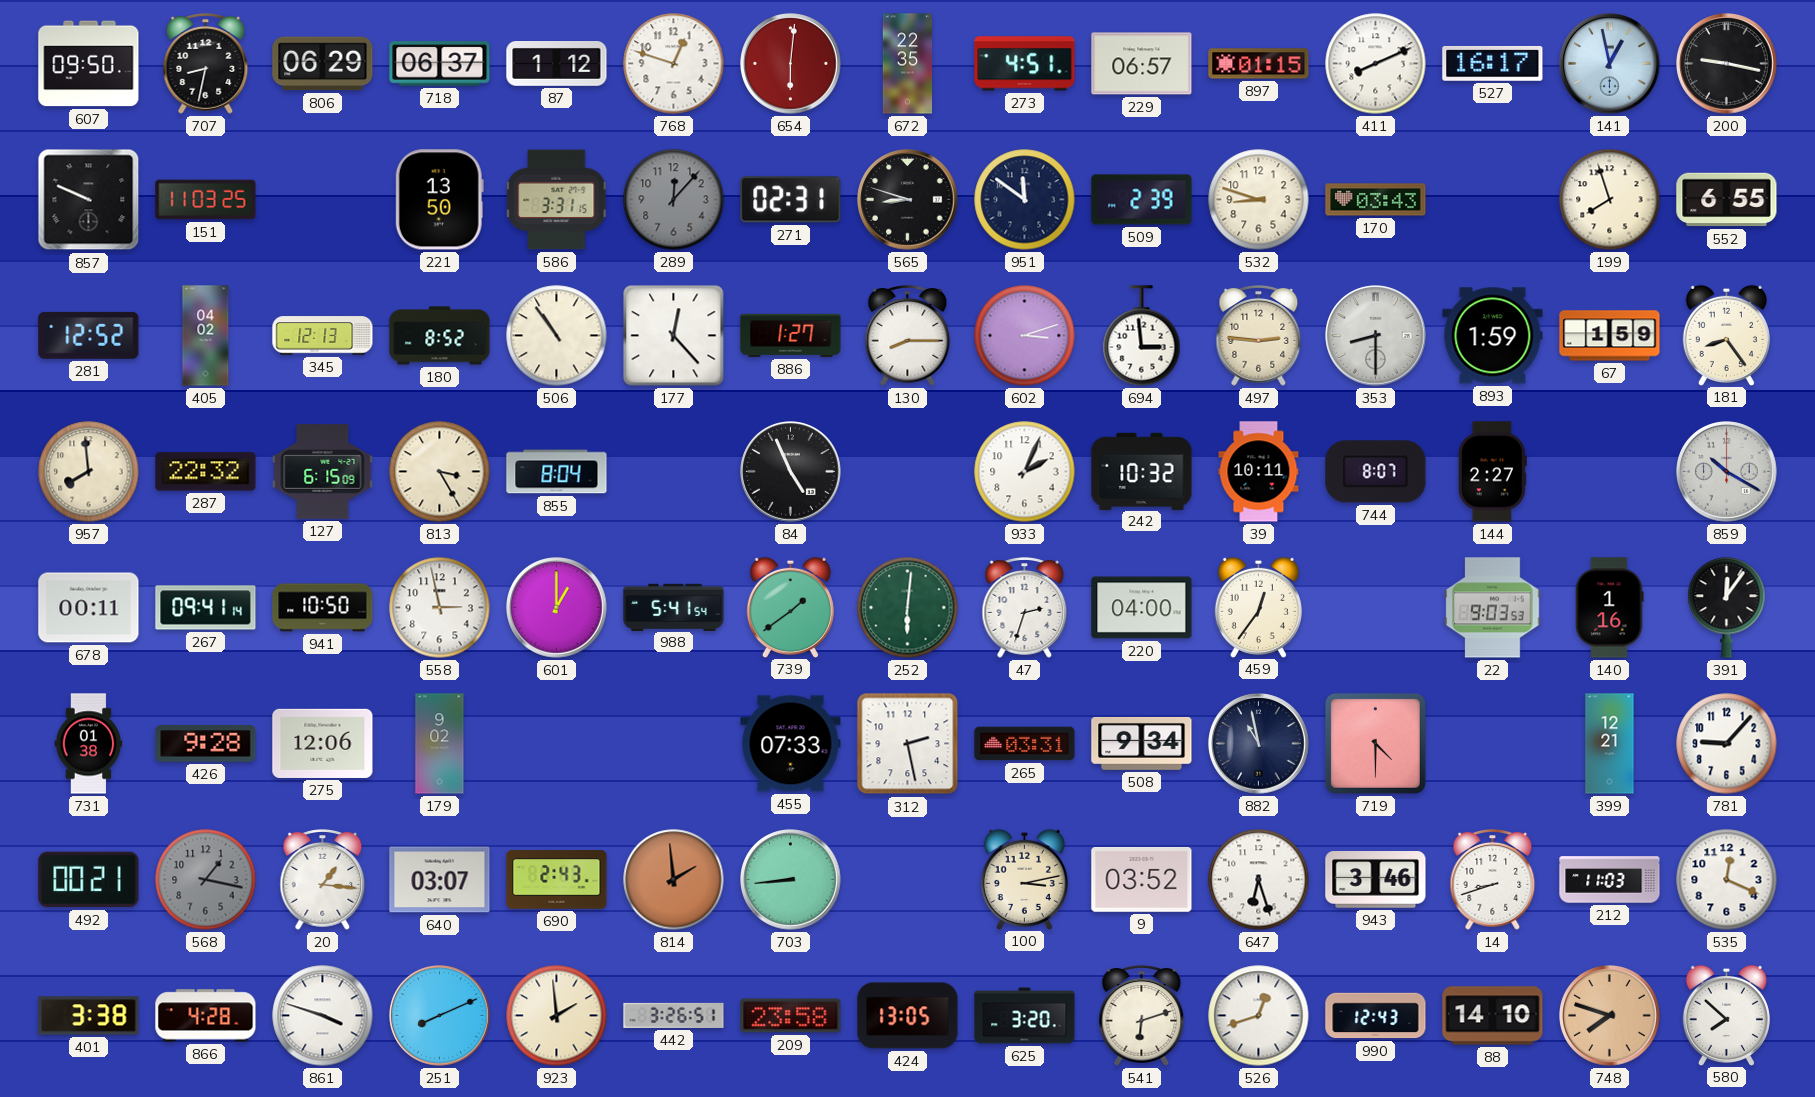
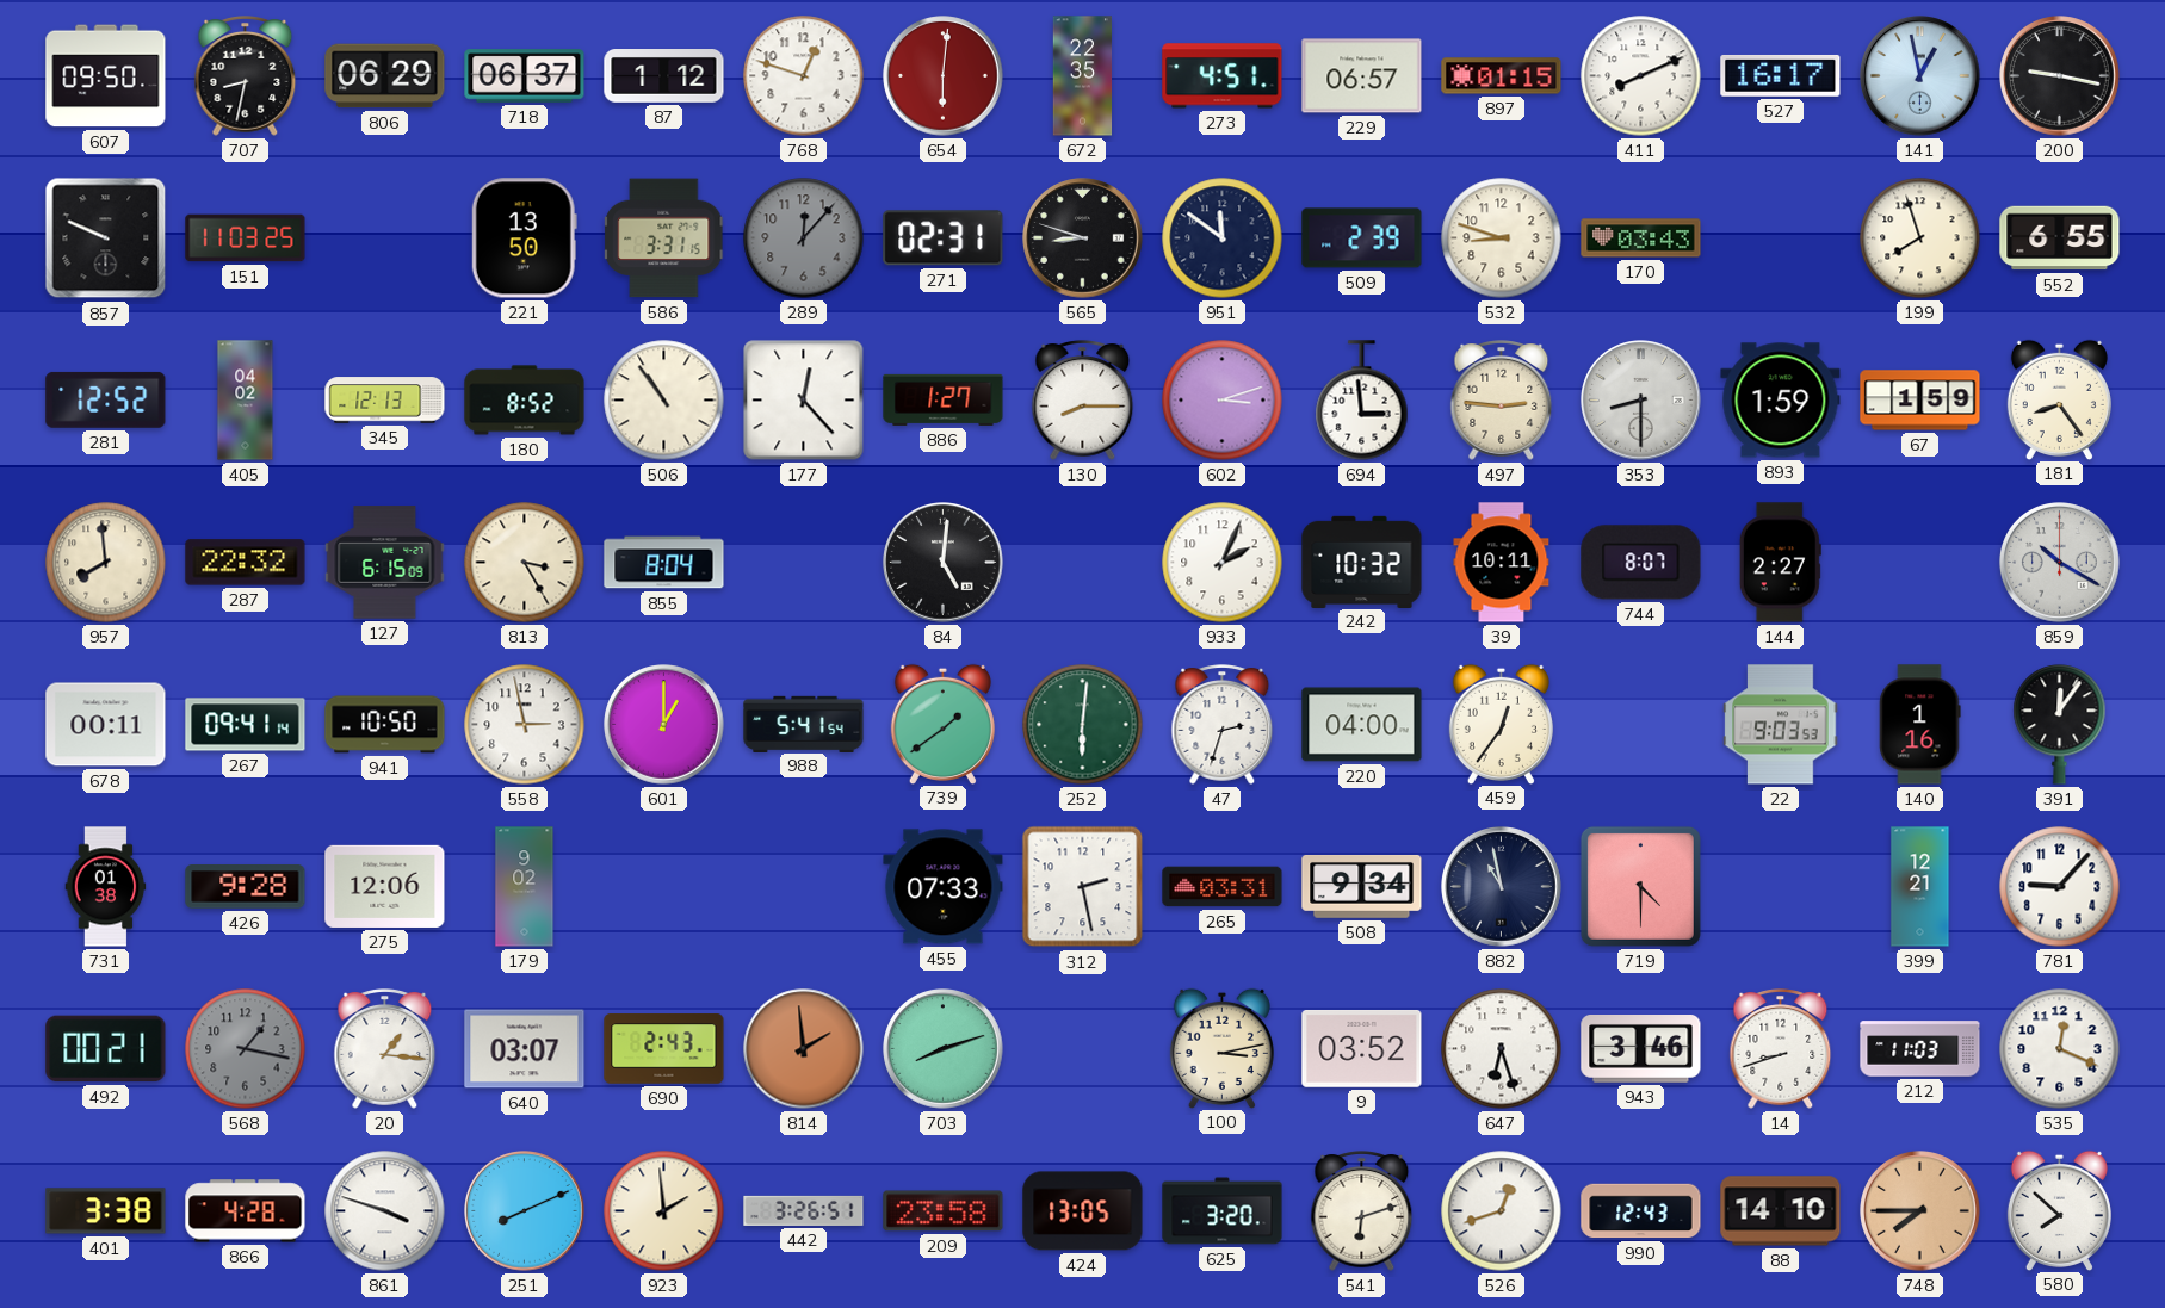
84: 4:56 -> 5:01
703: 8:44 -> 8:12
748: 7:48 -> 7:45
